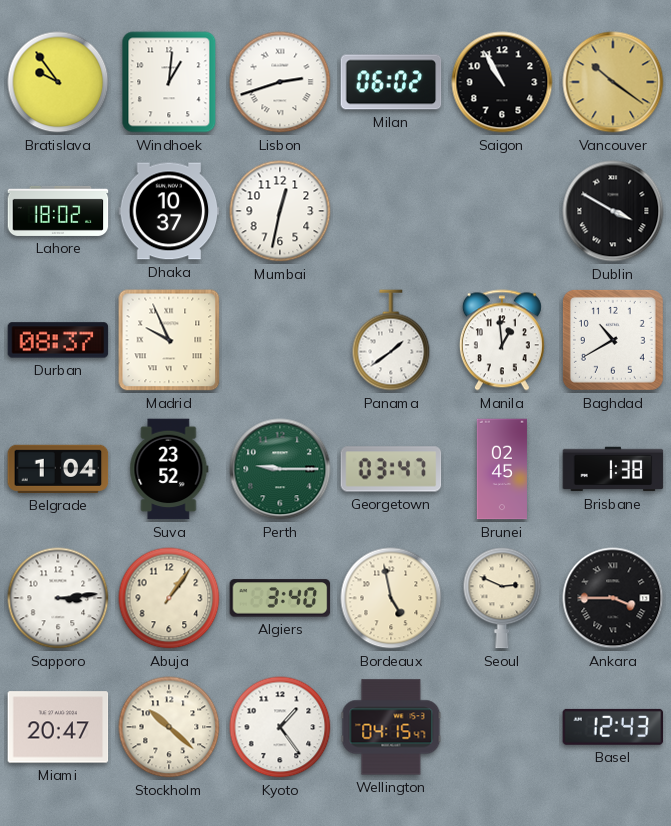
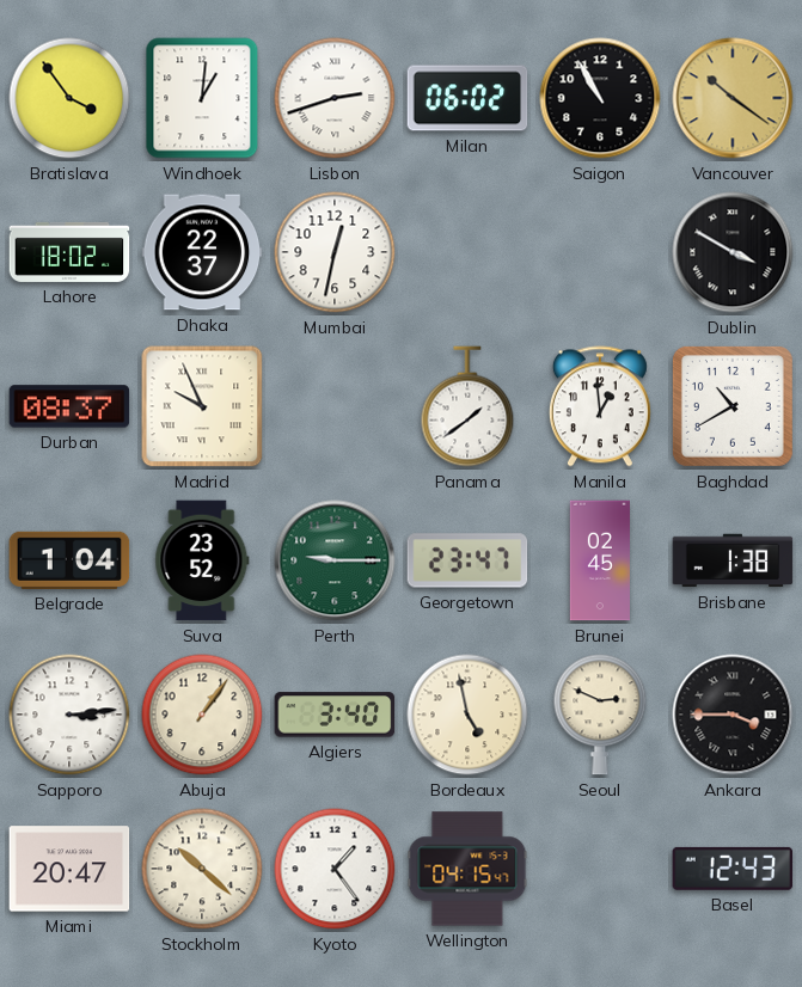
Bratislava: 9:54 -> 3:54
Dhaka: 10:37 -> 22:37
Georgetown: 03:47 -> 23:47
